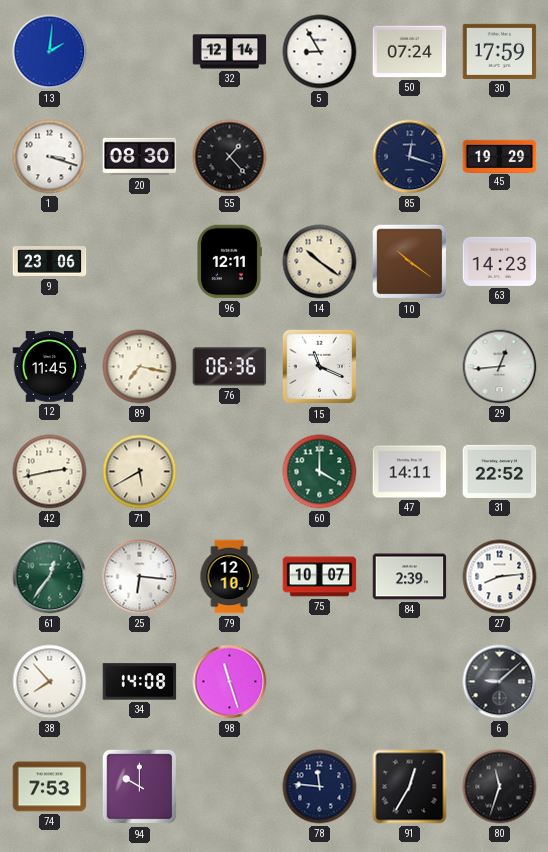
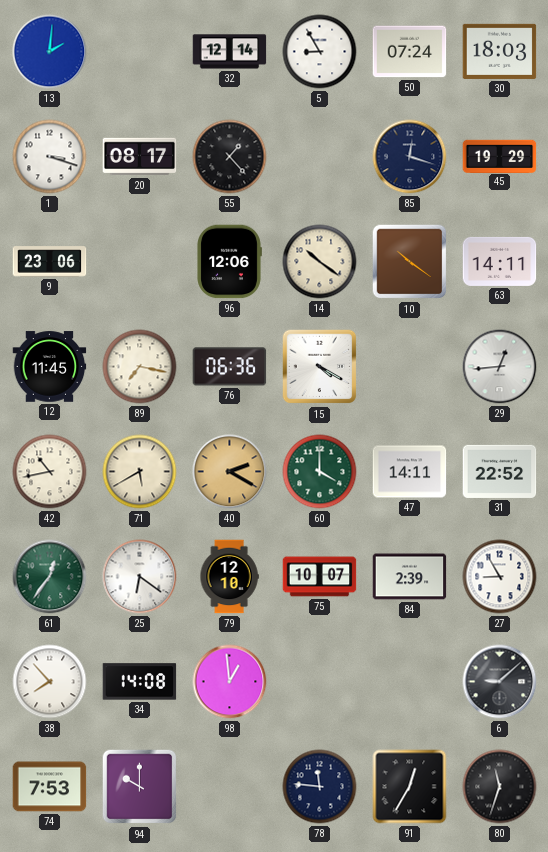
30: 17:59 -> 18:03
20: 08:30 -> 08:17
96: 12:11 -> 12:06
63: 14:23 -> 14:11
15: 11:19 -> 4:20
42: 2:43 -> 10:43
40: none -> 2:20
25: 6:16 -> 6:21
27: 8:14 -> 8:55
98: 11:27 -> 12:59
